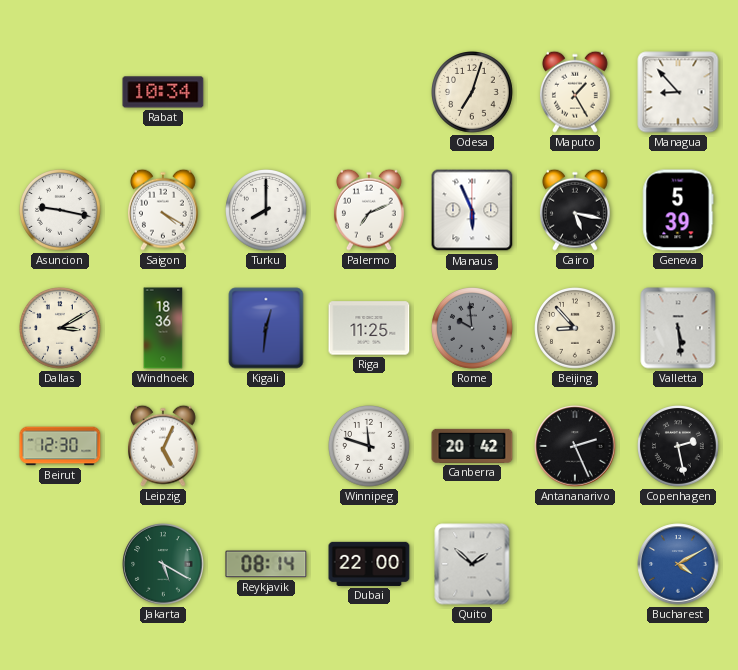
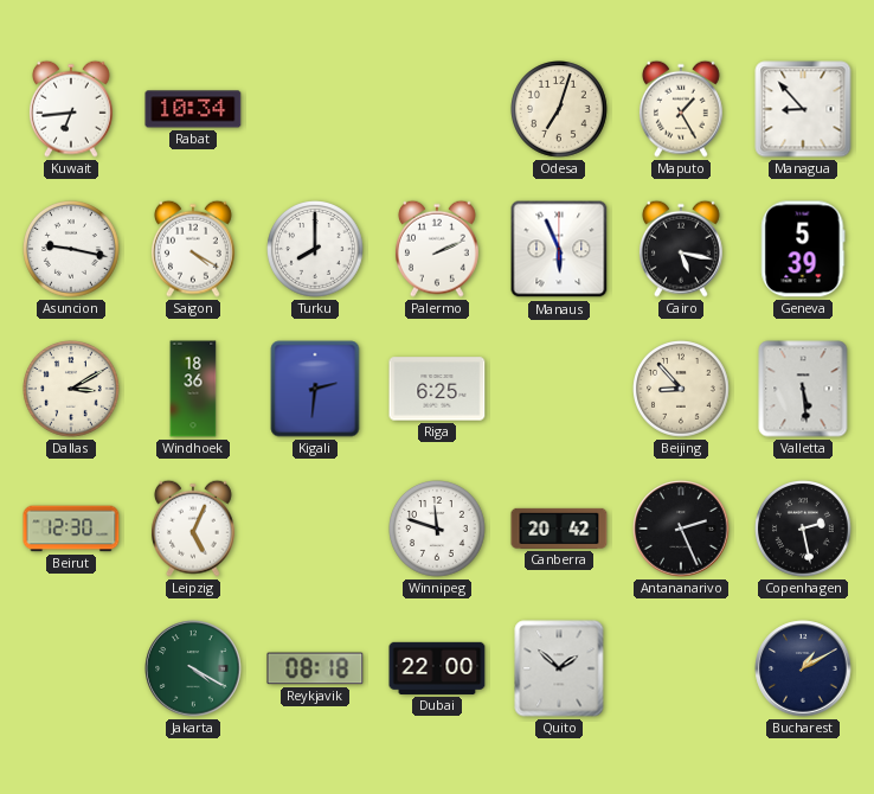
Kuwait: none -> 6:44
Palermo: 7:11 -> 2:11
Kigali: 12:31 -> 2:31
Riga: 11:25 -> 6:25
Rome: 9:59 -> none
Jakarta: 5:20 -> 4:20
Reykjavik: 08:14 -> 08:18
Bucharest: 4:10 -> 1:10
Bucharest dial: blue -> navy
